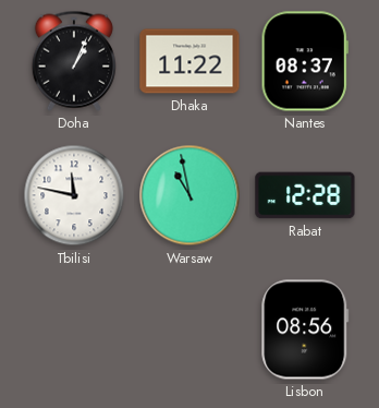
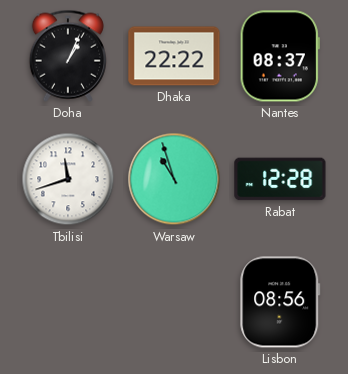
Dhaka: 11:22 -> 22:22
Tbilisi: 11:47 -> 11:42
Warsaw: 10:58 -> 10:57
